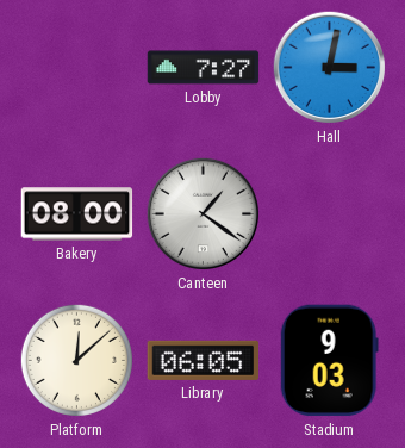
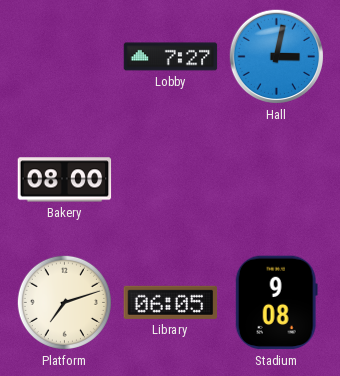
Canteen: 1:21 -> none
Platform: 12:08 -> 7:12
Stadium: 9:03 -> 9:08
